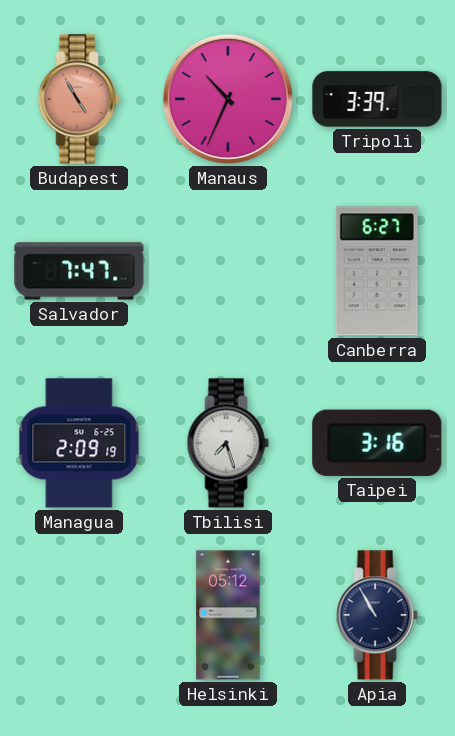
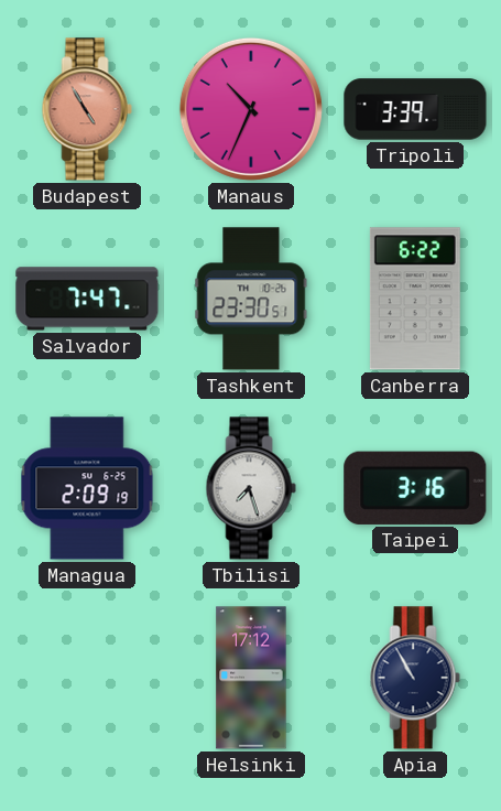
Tashkent: none -> 23:30
Canberra: 6:27 -> 6:22
Helsinki: 05:12 -> 17:12
